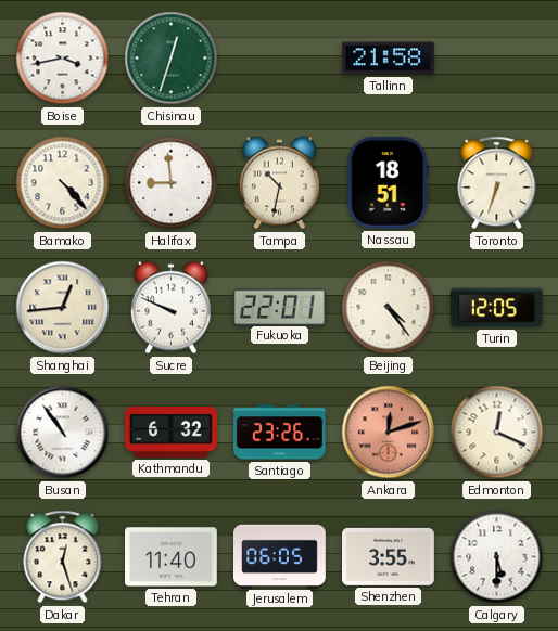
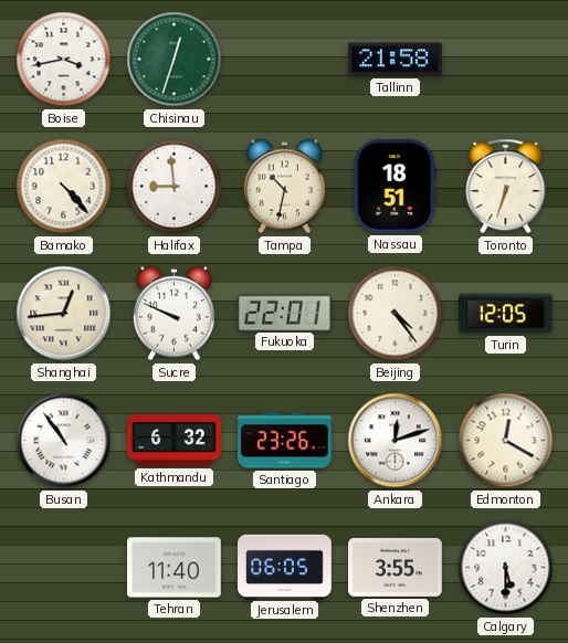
Ankara dial: salmon -> white
Edmonton: 12:19 -> 12:20
Dakar: 12:27 -> none
